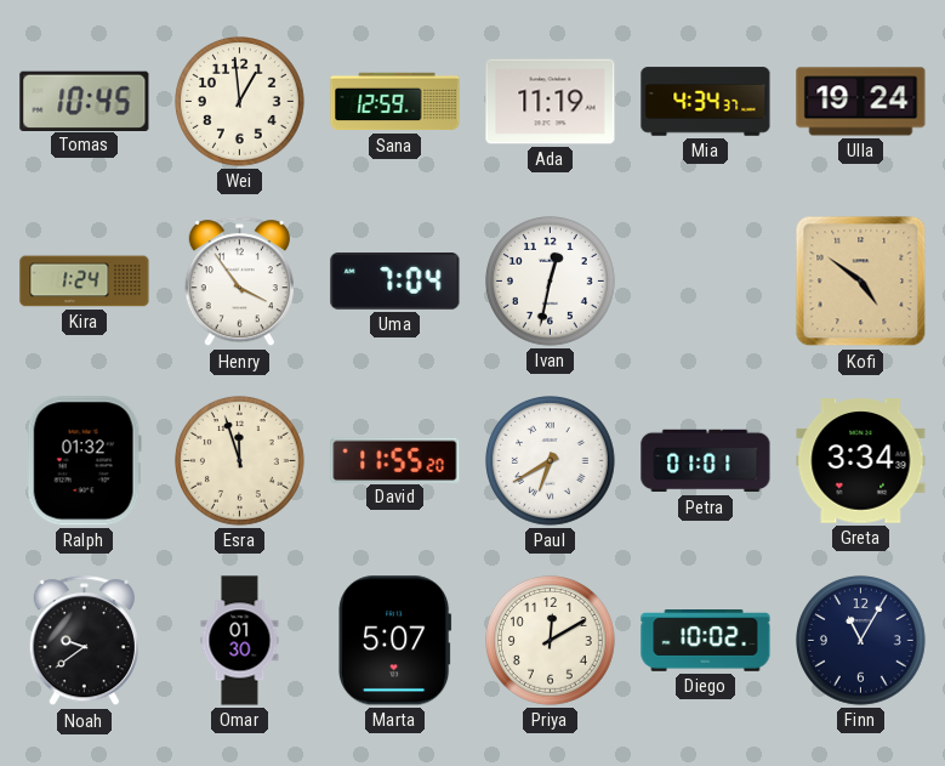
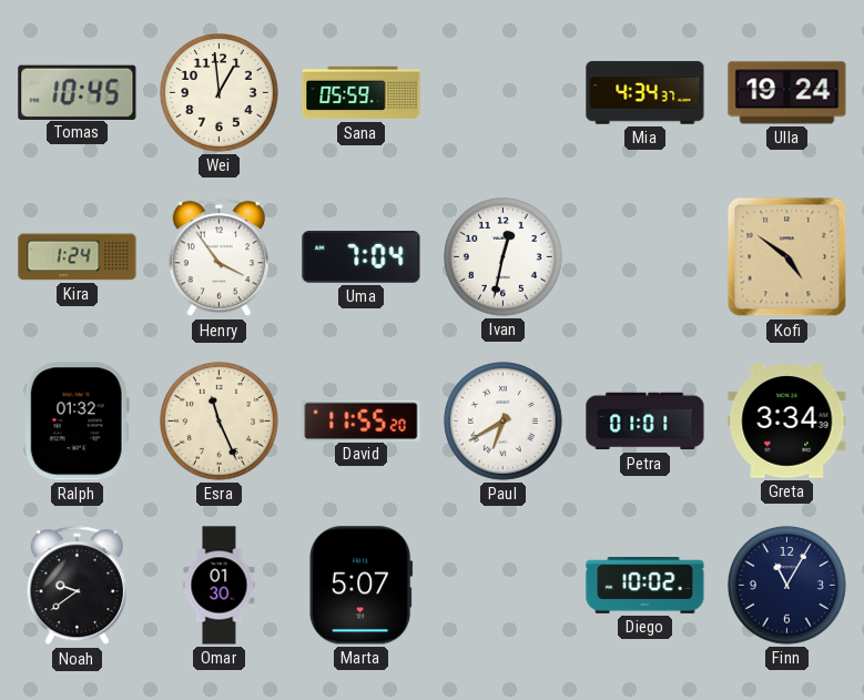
Sana: 12:59 -> 05:59
Ada: 11:19 -> none
Esra: 11:57 -> 11:26
Priya: 12:10 -> none
